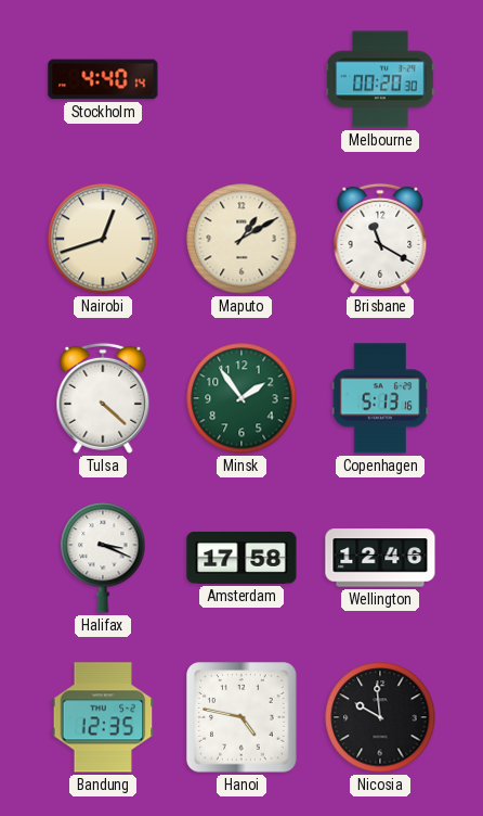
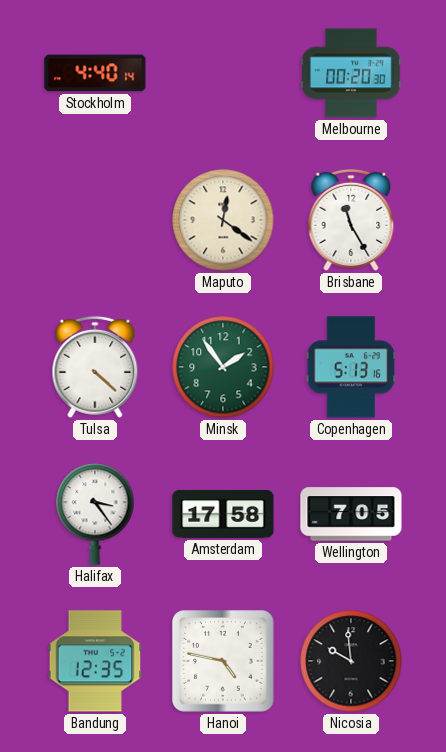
Nairobi: 12:42 -> none
Maputo: 1:10 -> 12:21
Brisbane: 11:20 -> 11:25
Halifax: 3:19 -> 3:24
Wellington: 12:46 -> 7:05
